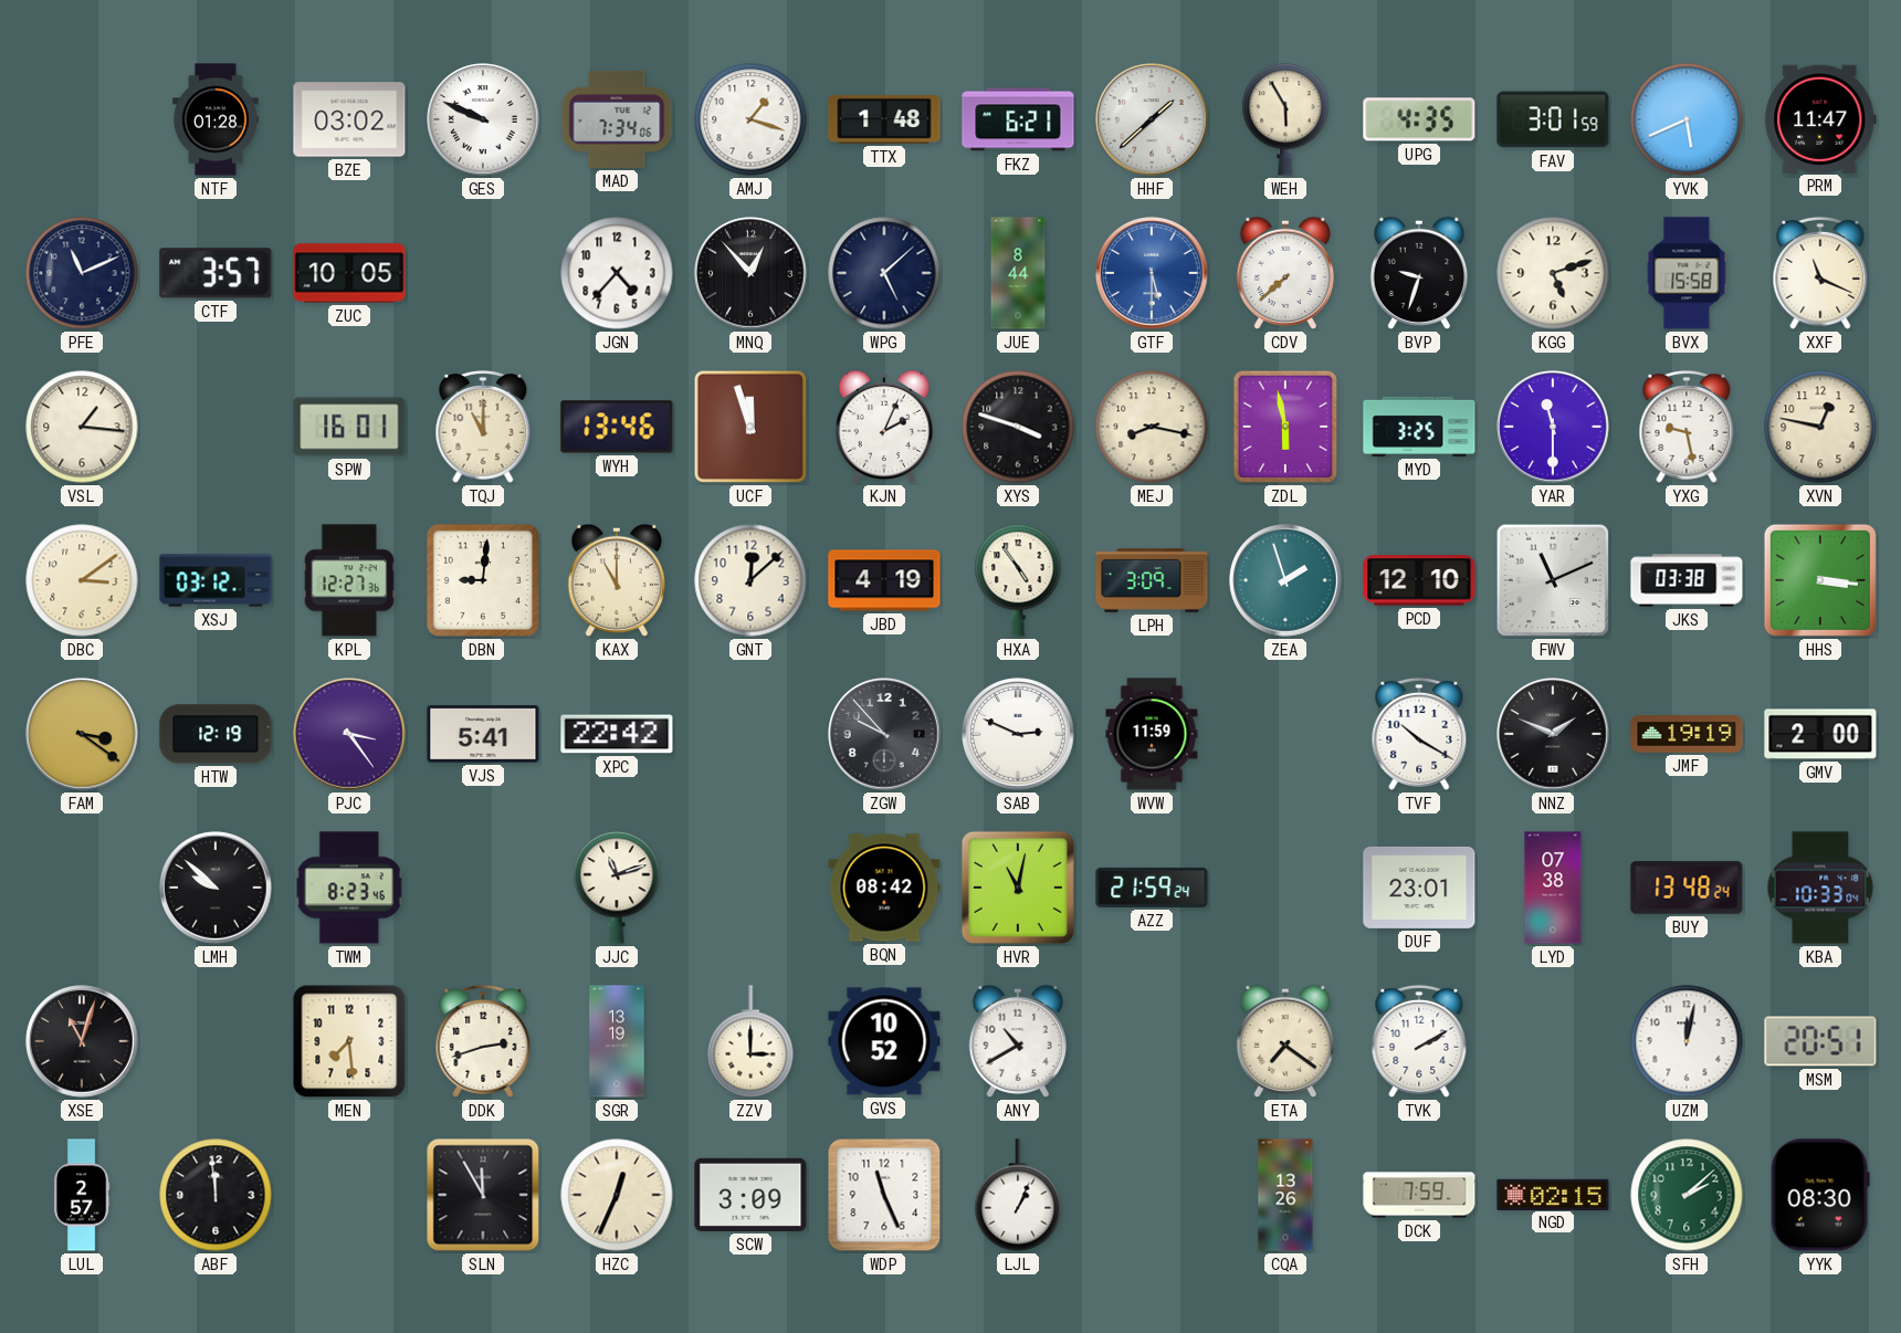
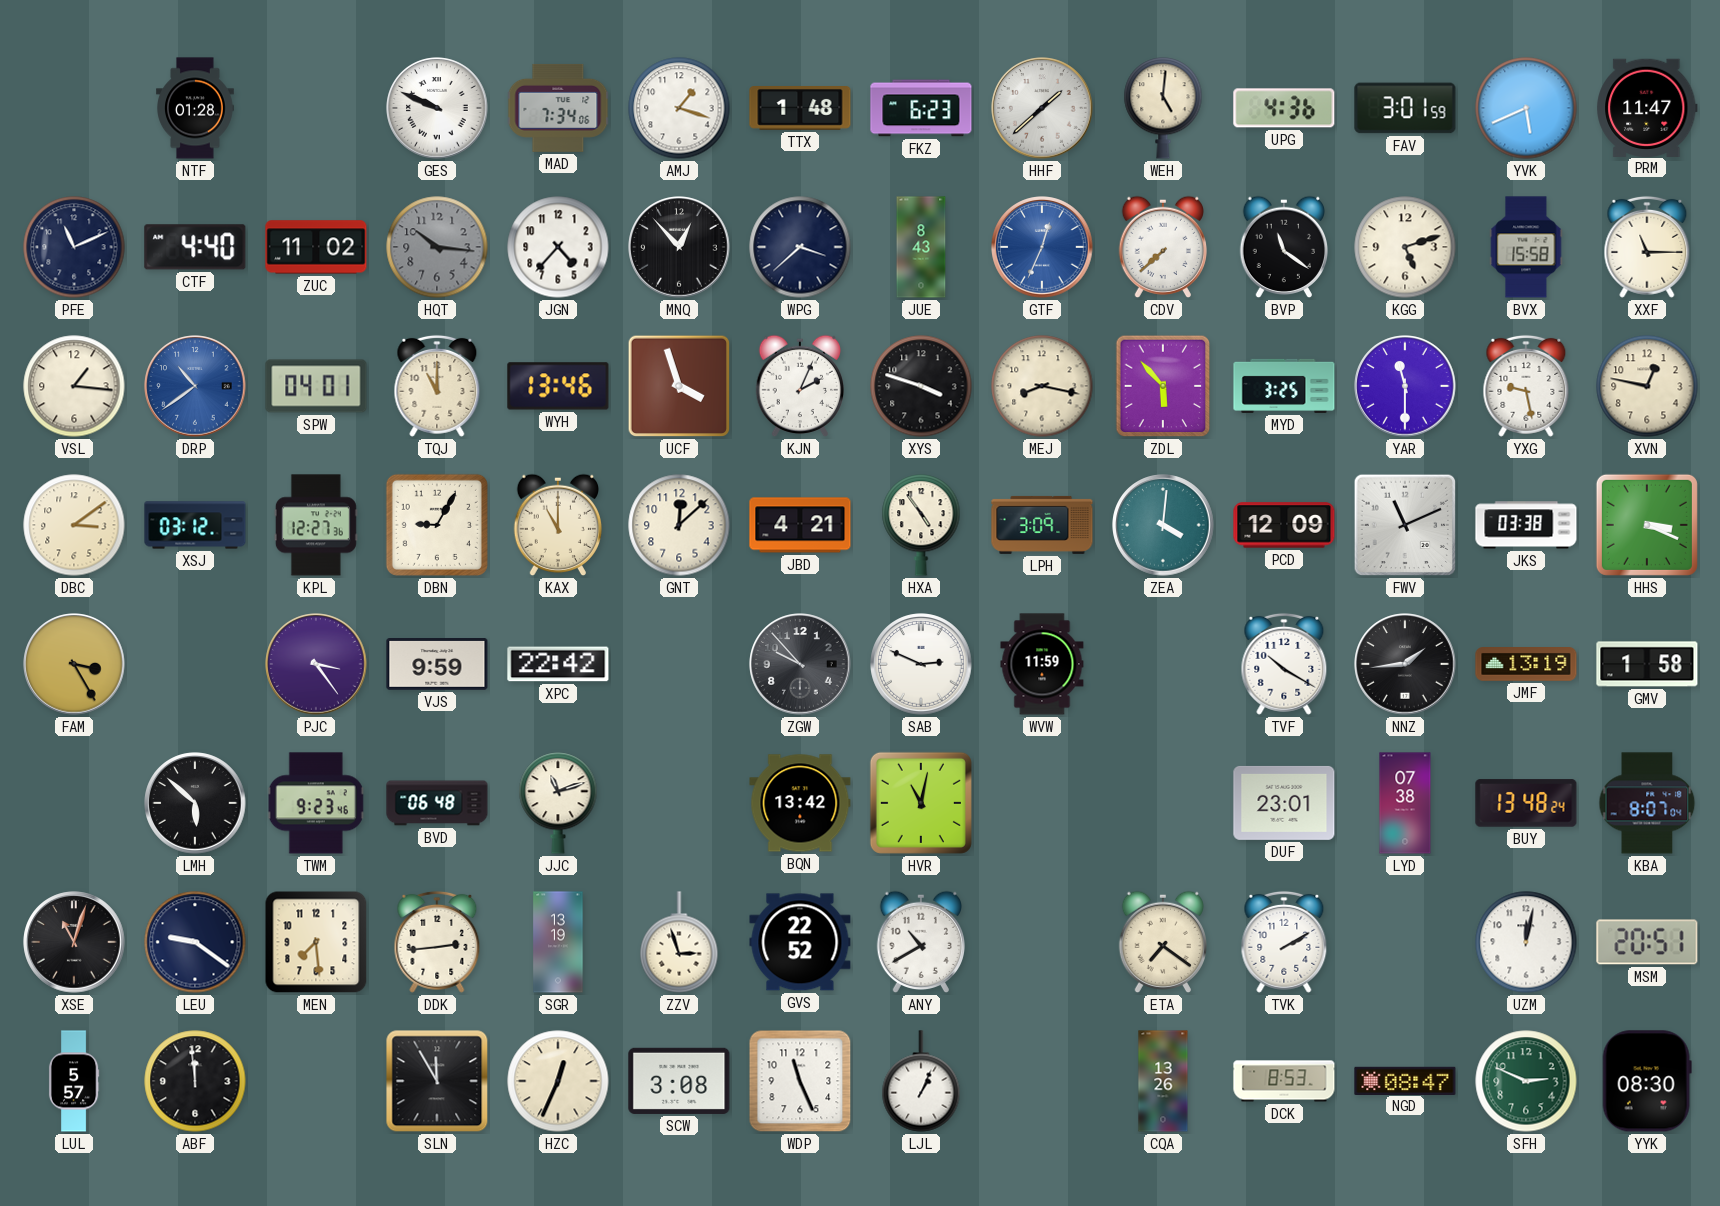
BZE: 03:02 -> none
FKZ: 6:21 -> 6:23
WEH: 5:55 -> 5:01
UPG: 4:35 -> 4:36
CTF: 3:57 -> 4:40
ZUC: 10:05 -> 11:02
HQT: none -> 10:16
WPG: 5:08 -> 3:38
JUE: 8:44 -> 8:43
GTF: 5:30 -> 12:34
BVP: 9:33 -> 11:21
XXF: 11:19 -> 11:15
DRP: none -> 10:39
SPW: 16:01 -> 04:01
UCF: 11:57 -> 3:57
ZDL: 5:58 -> 5:53
DBN: 9:01 -> 9:05
JBD: 4:19 -> 4:21
ZEA: 1:57 -> 4:01
PCD: 12:10 -> 12:09
HHS: 3:16 -> 3:19
FAM: 3:21 -> 3:25
HTW: 12:19 -> none
VJS: 5:41 -> 9:59
NNZ: 1:49 -> 1:44
JMF: 19:19 -> 13:19
GMV: 2:00 -> 1:58
LMH: 9:52 -> 5:52
TWM: 8:23 -> 9:23
BVD: none -> 06:48
BQN: 08:42 -> 13:42
AZZ: 21:59 -> none
KBA: 10:33 -> 8:07
LEU: none -> 9:21
DDK: 2:42 -> 2:44
ZZV: 3:00 -> 2:57
GVS: 10:52 -> 22:52
LUL: 2:57 -> 5:57
SCW: 3:09 -> 3:08
DCK: 7:59 -> 8:53
NGD: 02:15 -> 08:47
SFH: 2:08 -> 2:49
